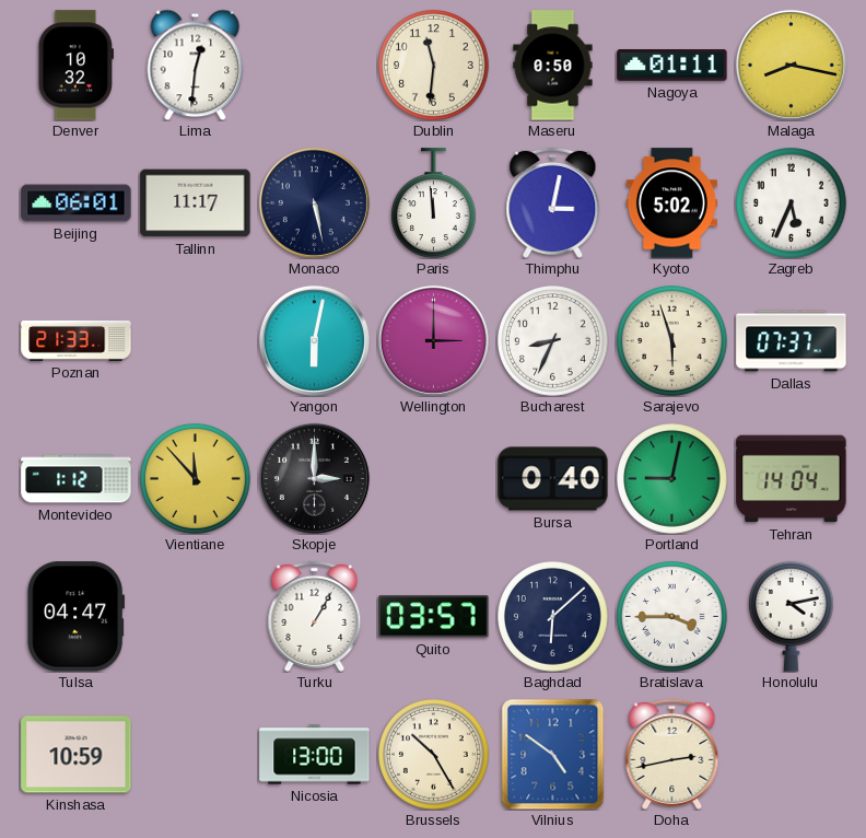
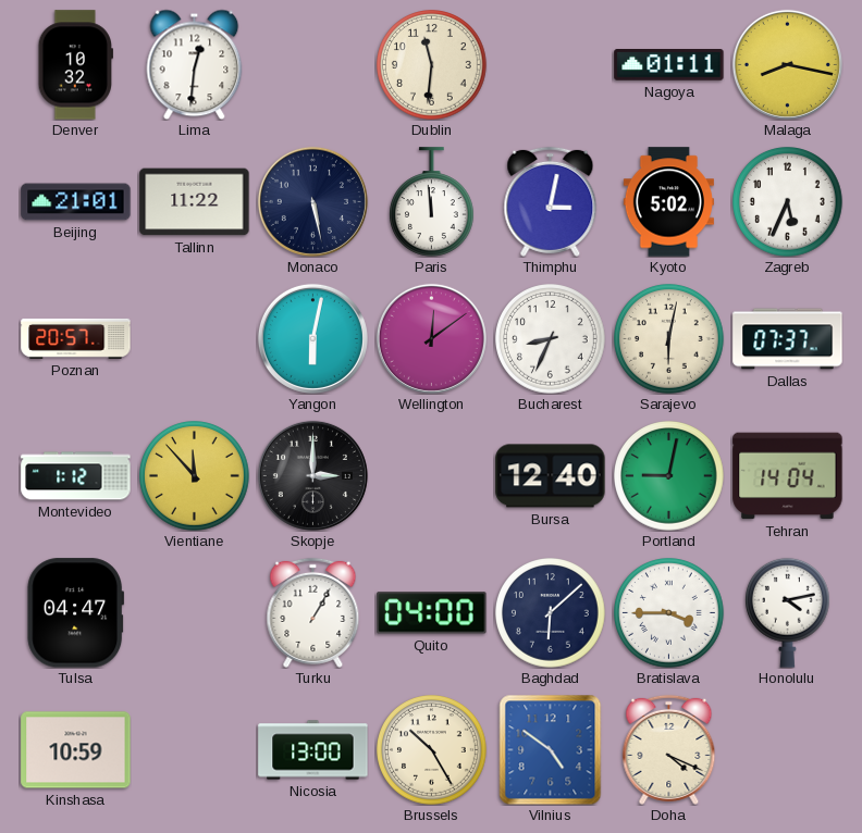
Maseru: 0:50 -> none
Beijing: 06:01 -> 21:01
Tallinn: 11:17 -> 11:22
Poznan: 21:33 -> 20:57
Wellington: 3:00 -> 12:09
Sarajevo: 5:57 -> 6:02
Bursa: 0:40 -> 12:40
Quito: 03:57 -> 04:00
Doha: 2:43 -> 4:19
